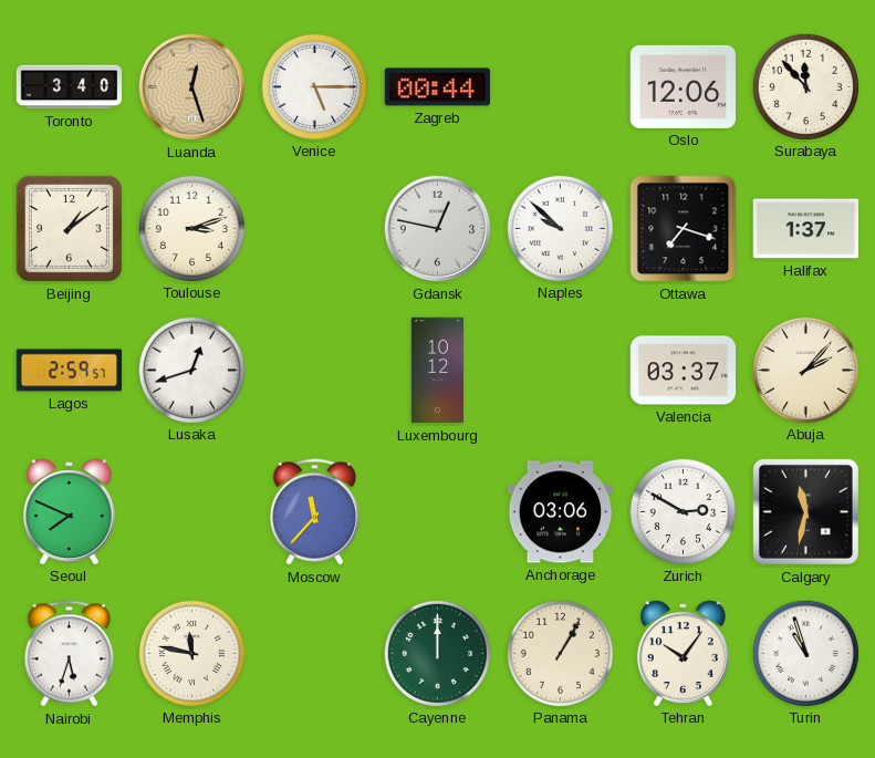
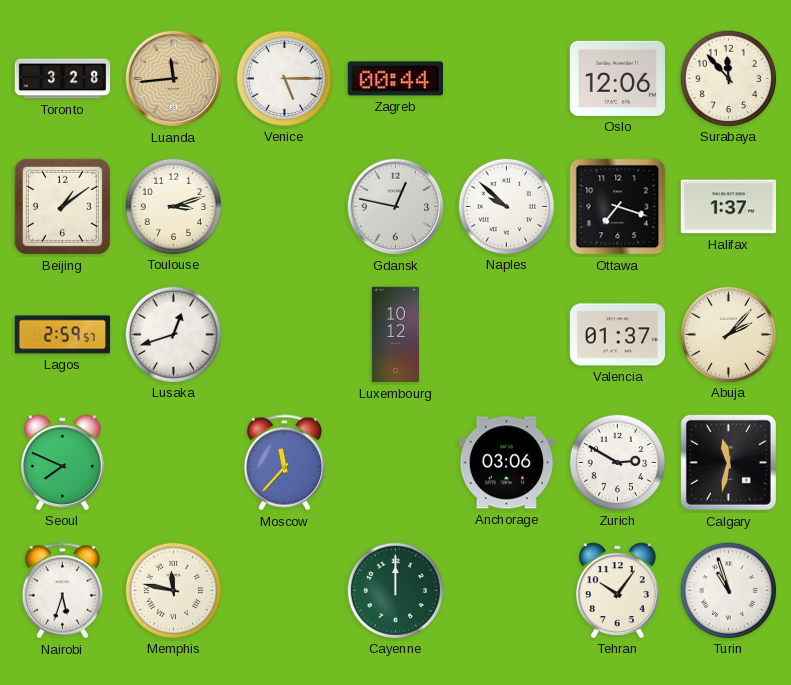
Toronto: 3:40 -> 3:28
Luanda: 12:27 -> 11:44
Valencia: 03:37 -> 01:37
Panama: 1:05 -> none
